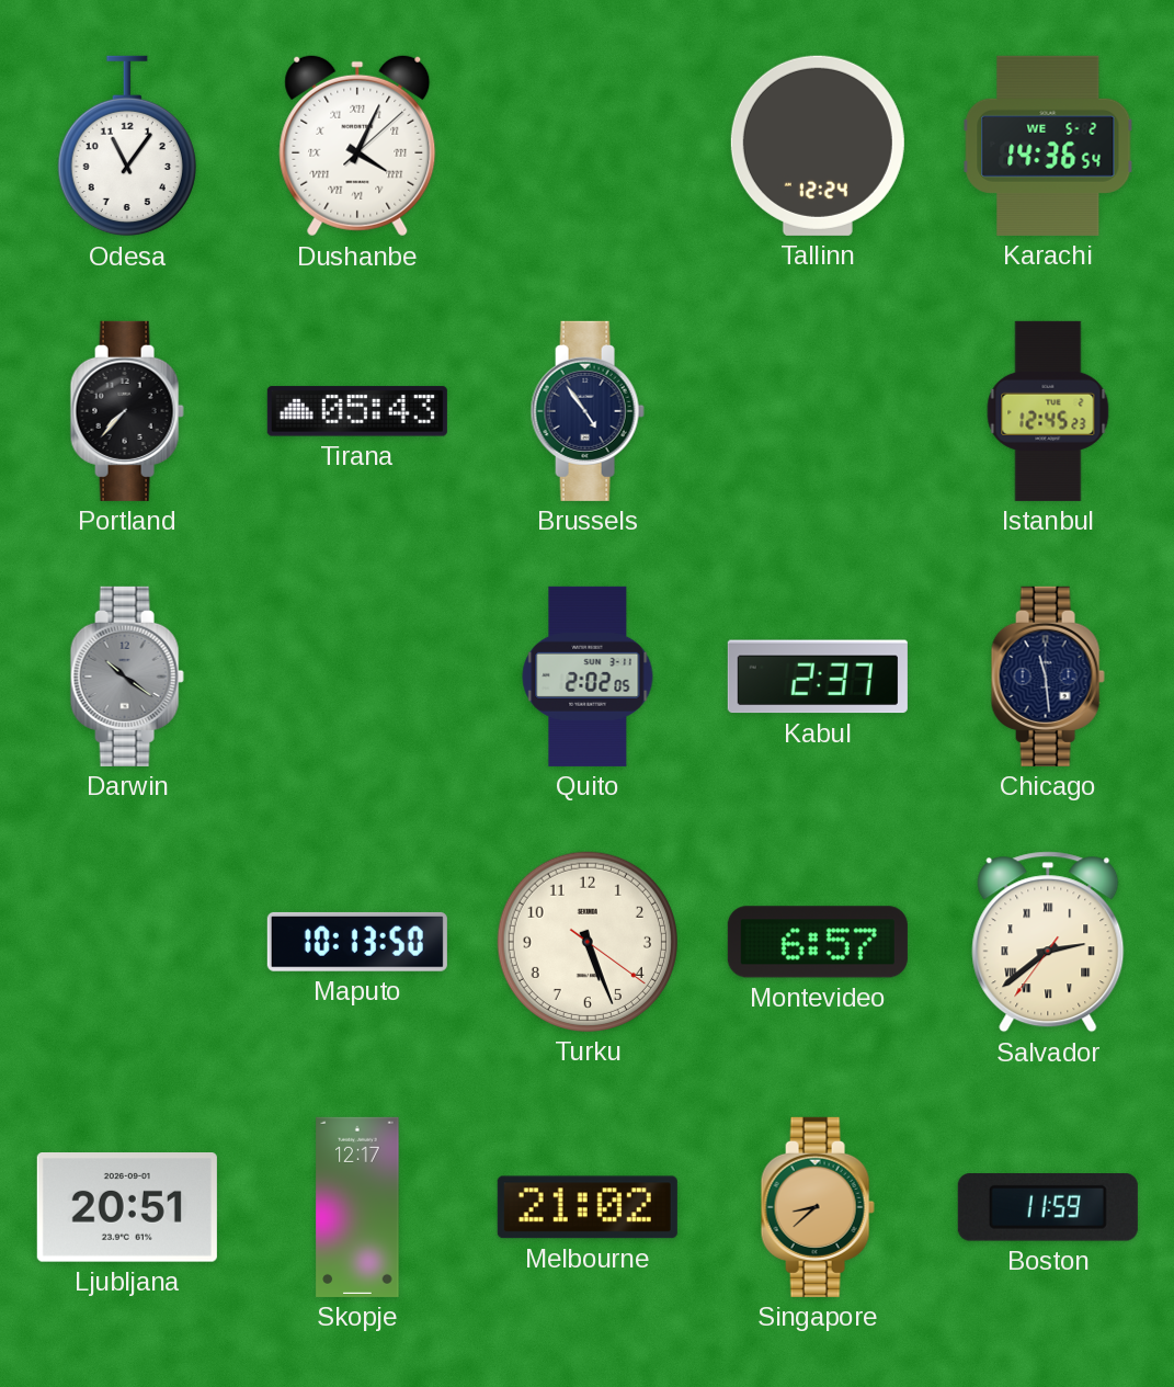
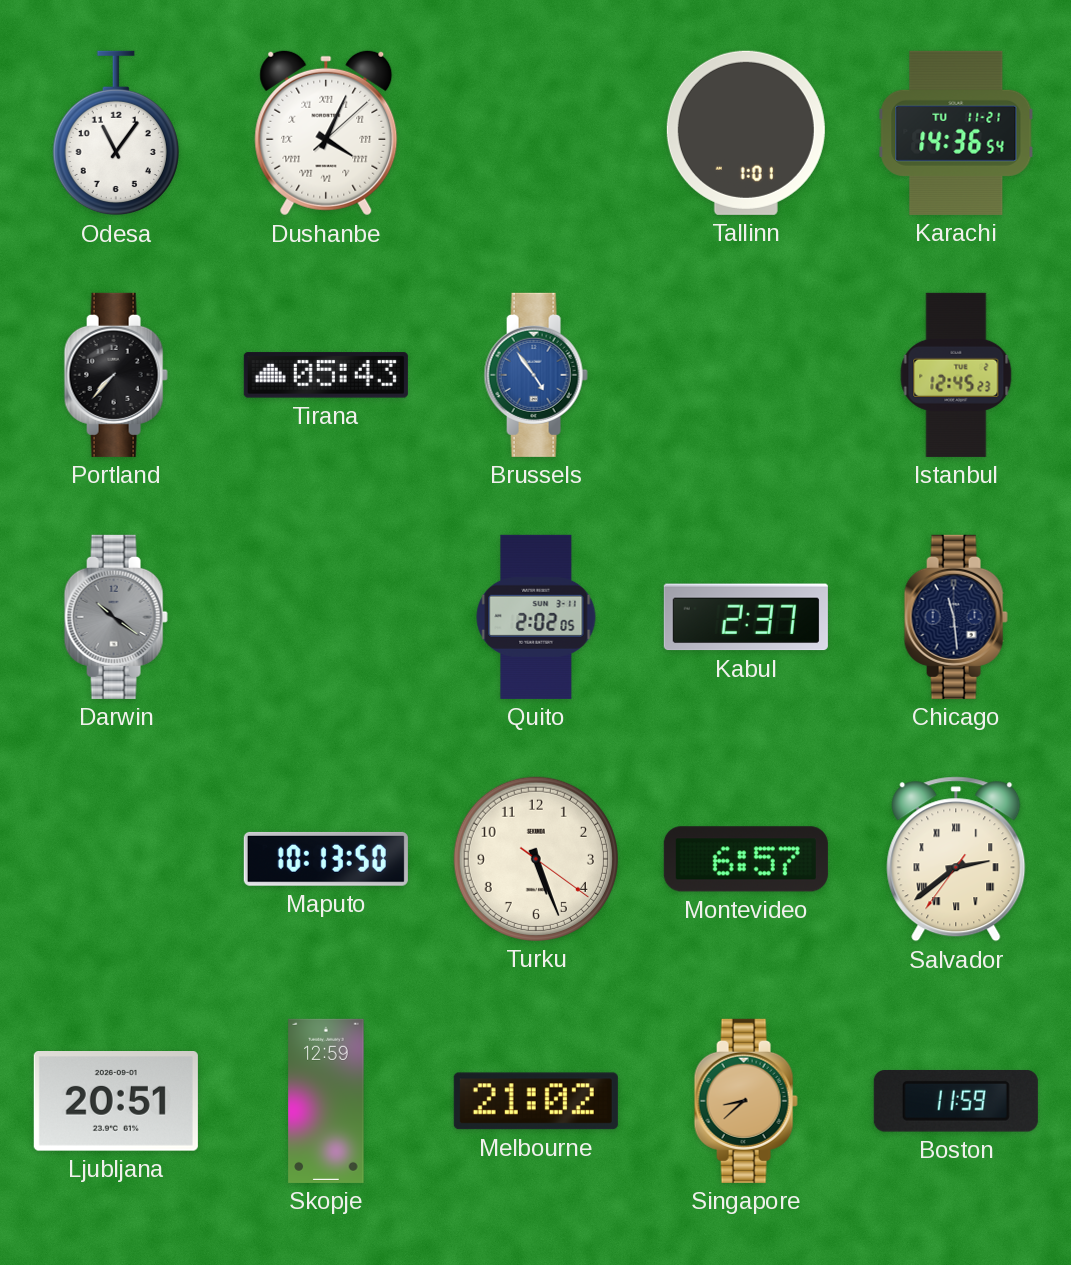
Tallinn: 12:24 -> 1:01
Karachi date: WE 5-2 -> TU 11-21
Brussels dial: navy -> blue
Skopje: 12:17 -> 12:59
